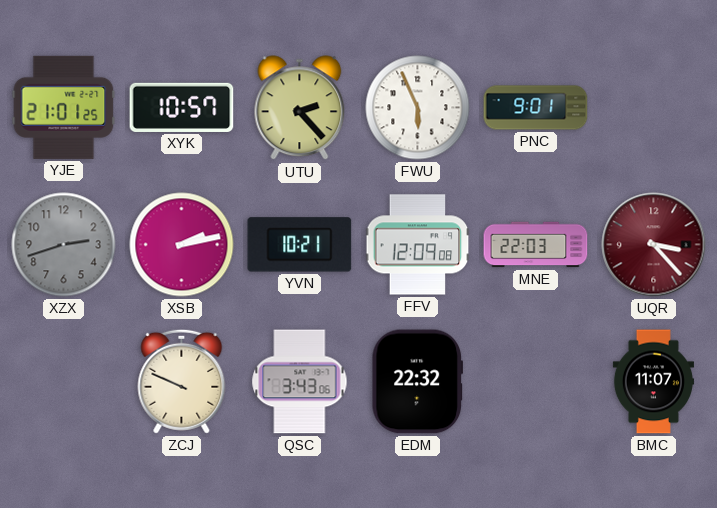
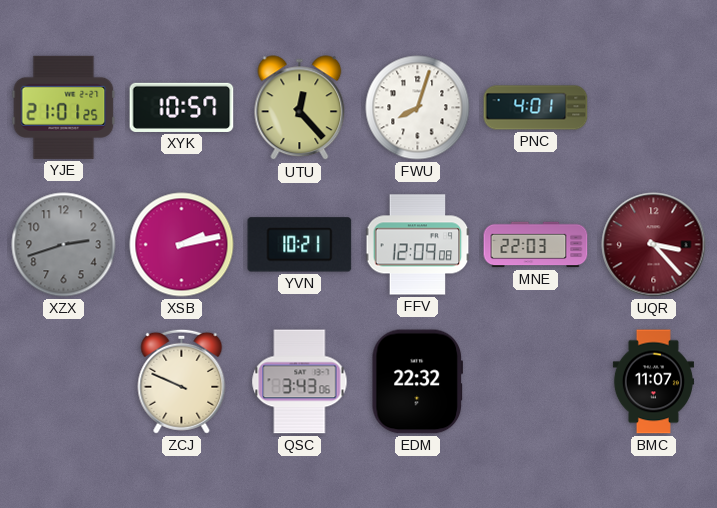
UTU: 2:23 -> 12:23
FWU: 5:56 -> 8:03
PNC: 9:01 -> 4:01
